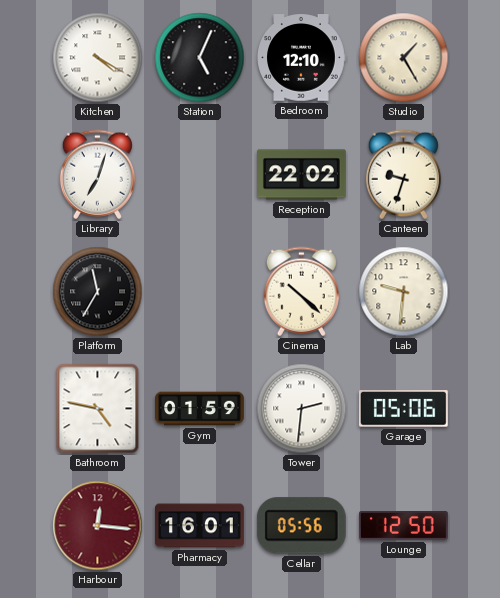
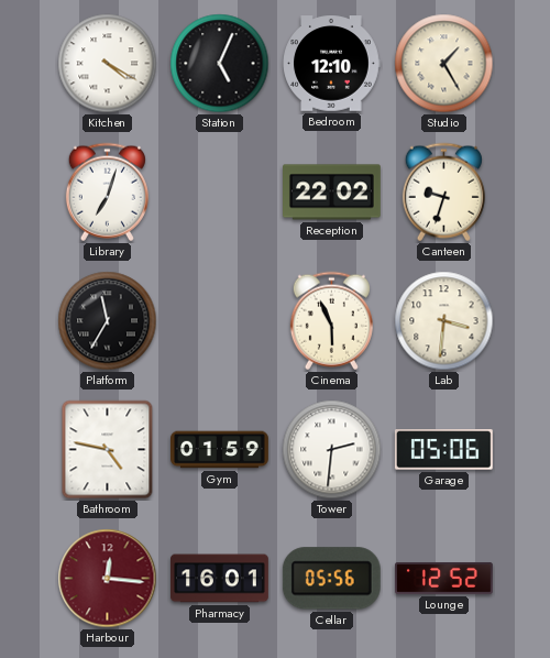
Cinema: 10:22 -> 5:56
Lab: 9:31 -> 3:31
Lounge: 12:50 -> 12:52
